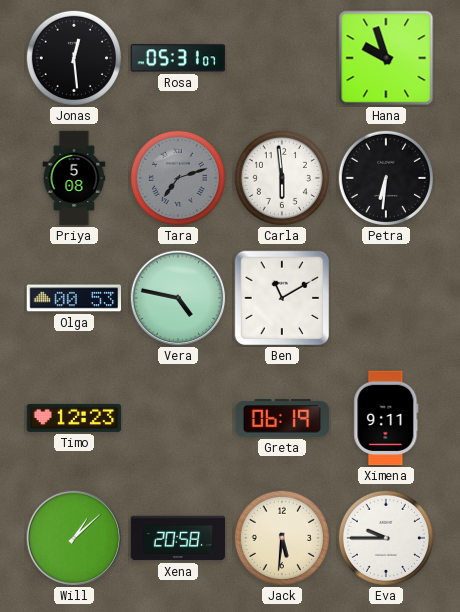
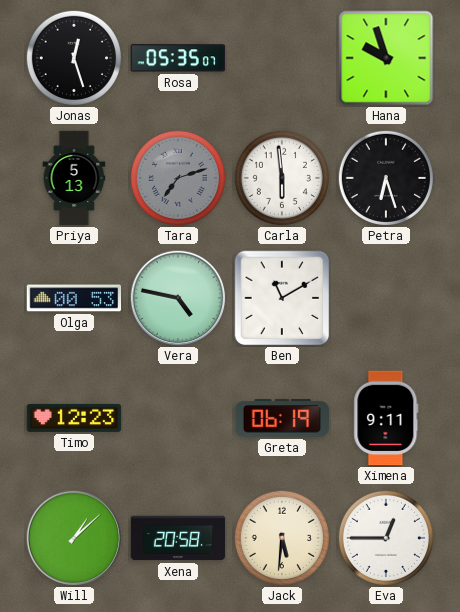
Jonas: 12:29 -> 12:27
Rosa: 05:31 -> 05:35
Priya: 5:08 -> 5:13
Petra: 6:31 -> 6:27
Eva: 9:45 -> 12:45
